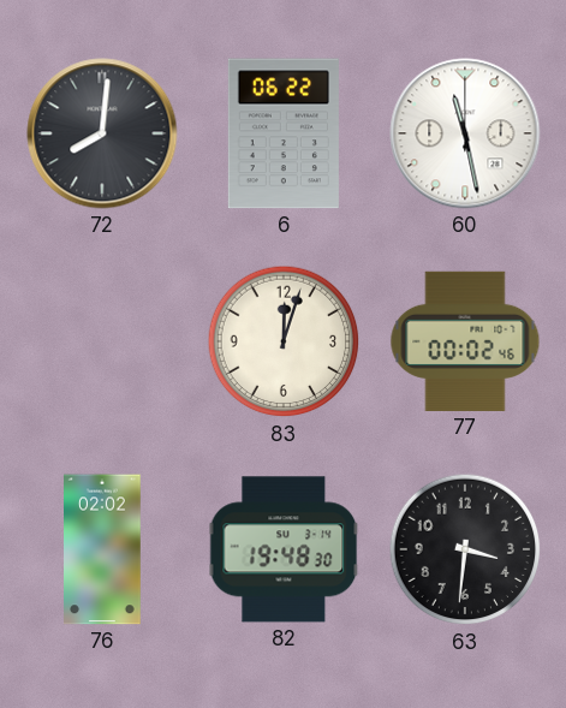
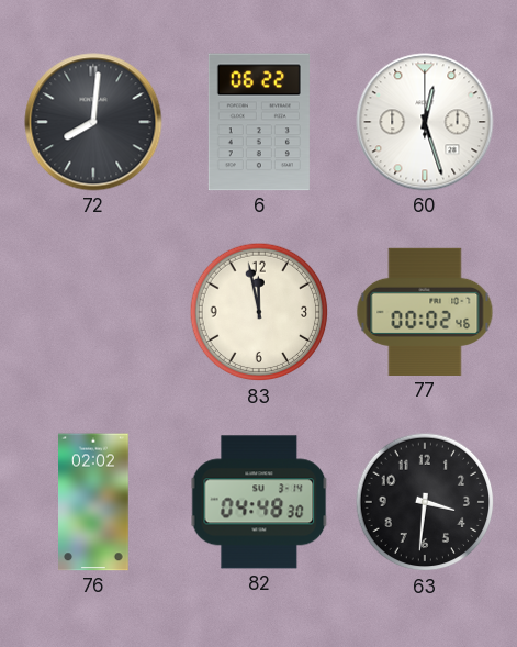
60: 11:28 -> 12:27
83: 12:03 -> 11:58
82: 19:48 -> 04:48
